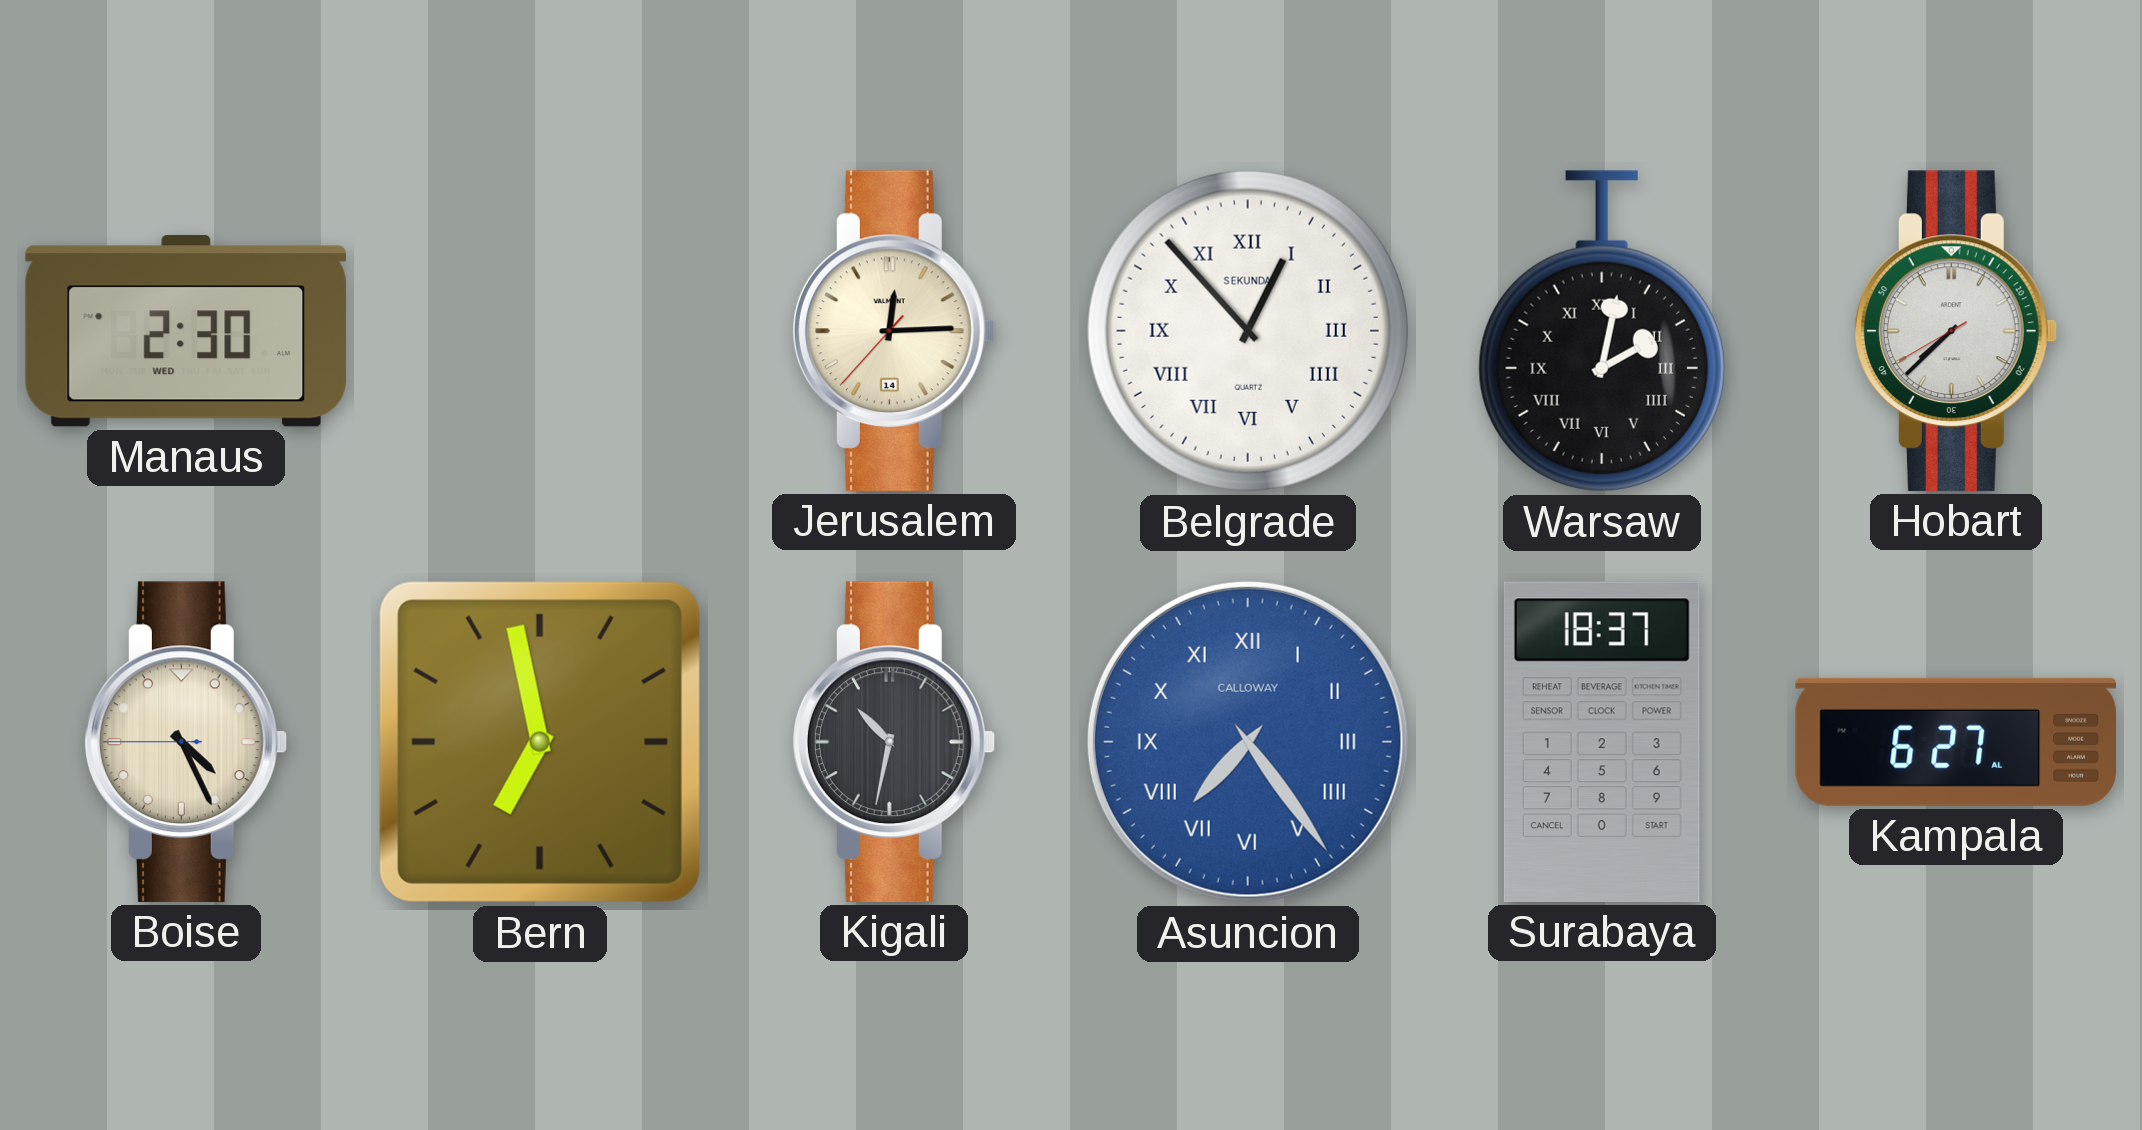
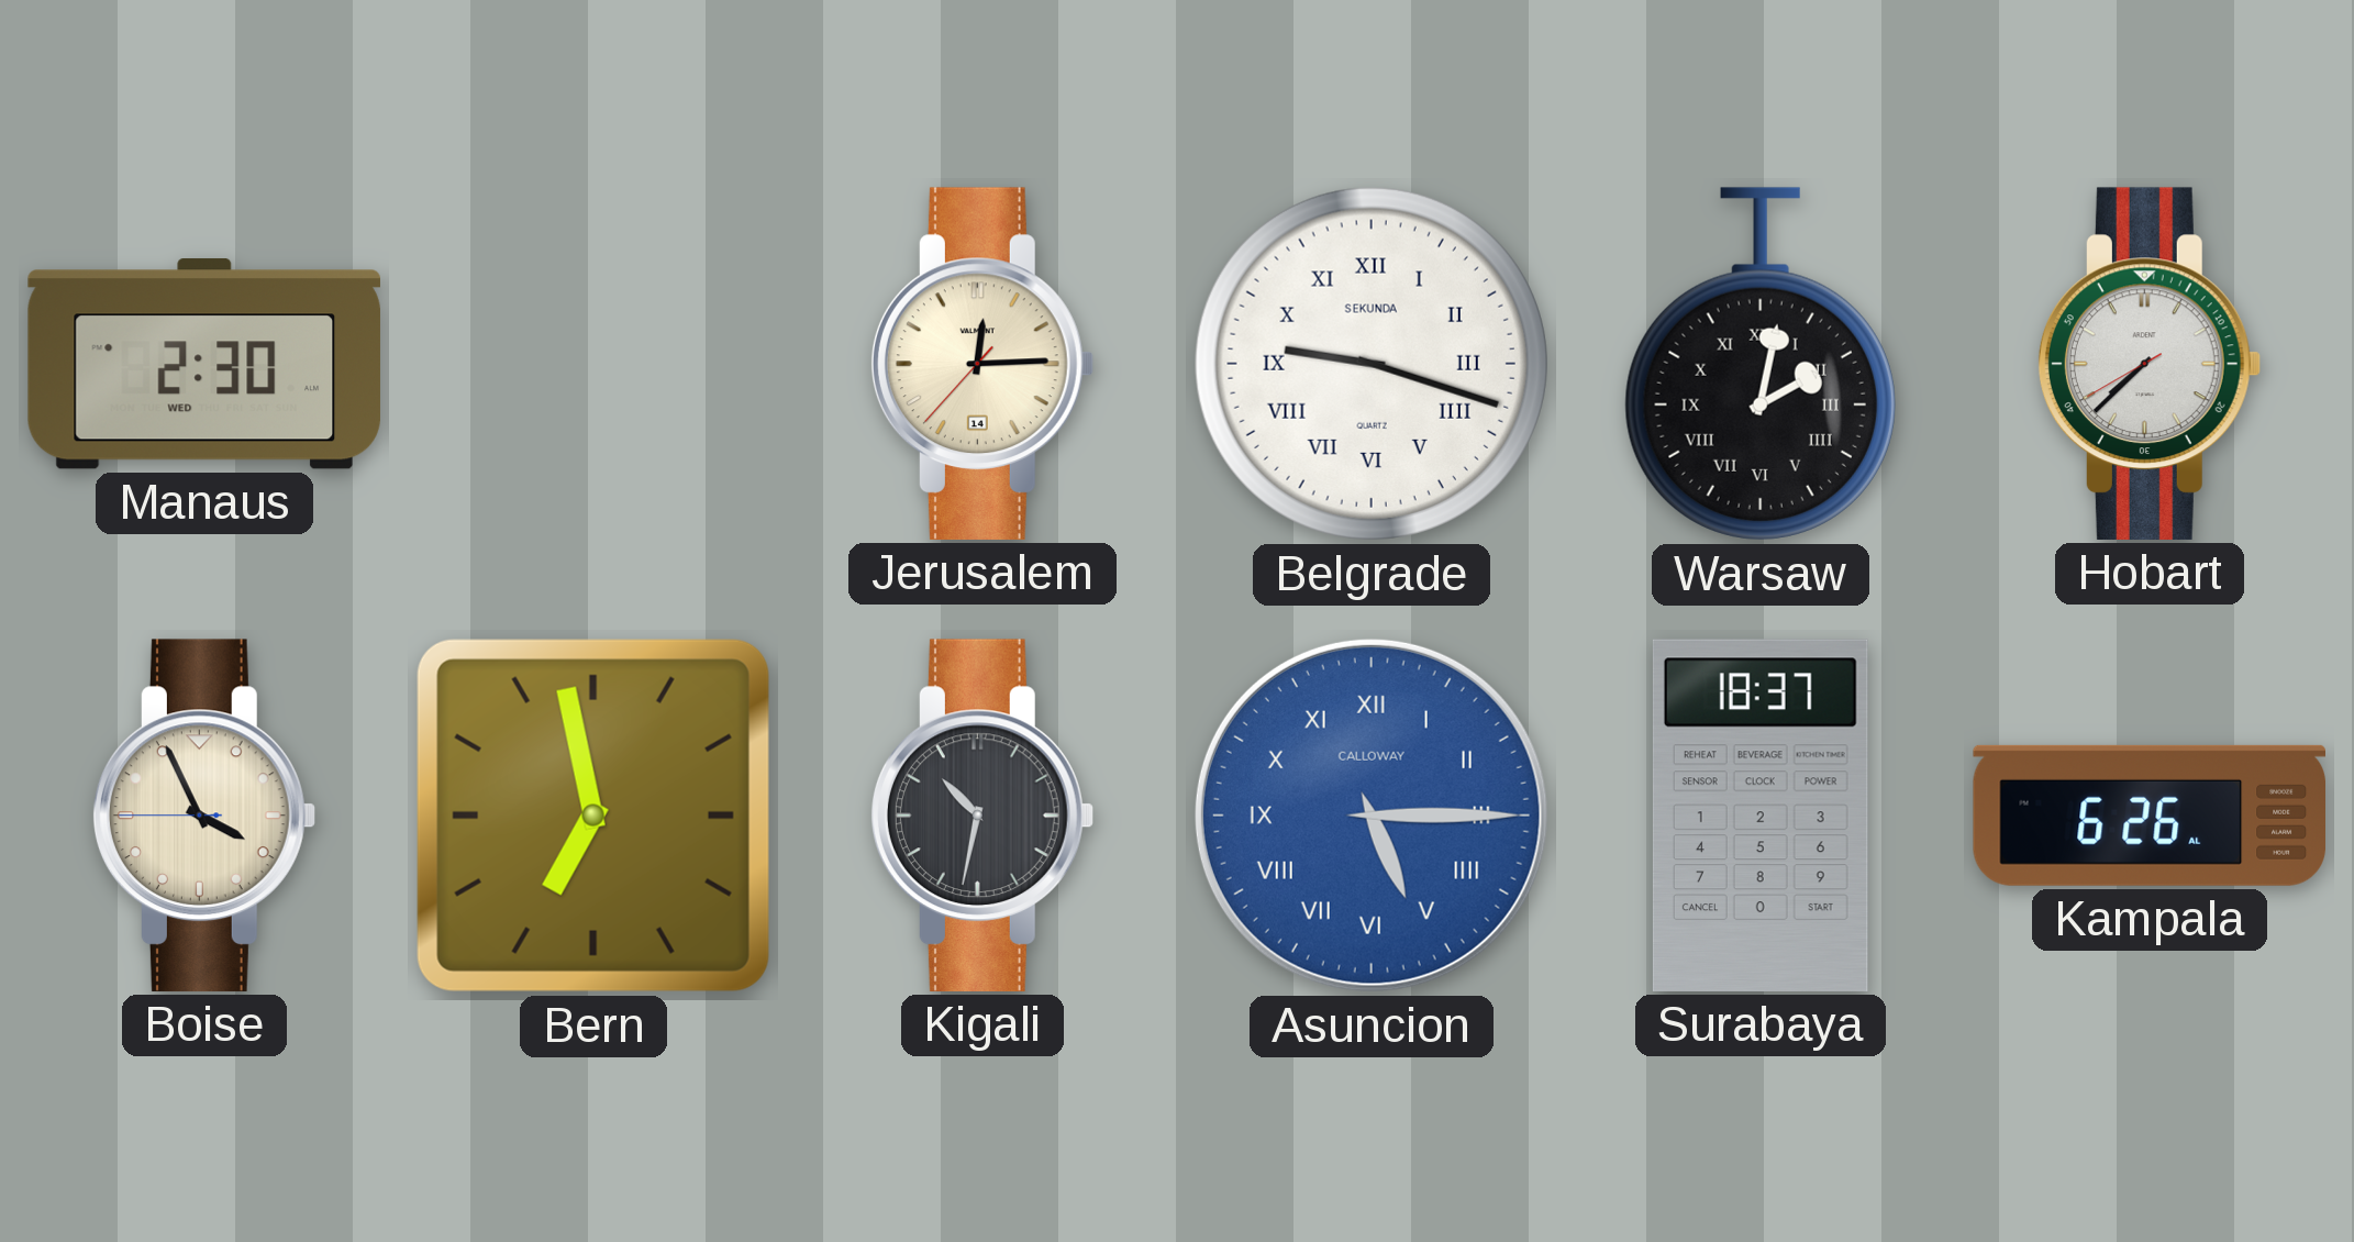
Belgrade: 12:53 -> 9:18
Boise: 4:25 -> 3:55
Asuncion: 7:24 -> 5:15
Kampala: 6:27 -> 6:26
